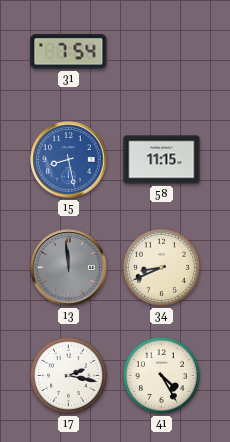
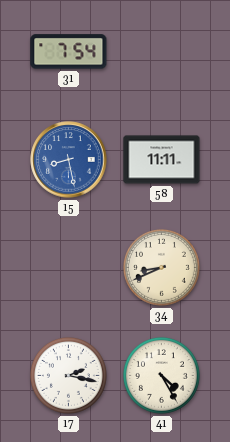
58: 11:15 -> 11:11
13: 11:59 -> none
